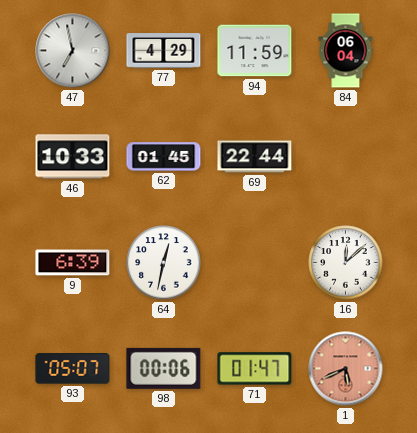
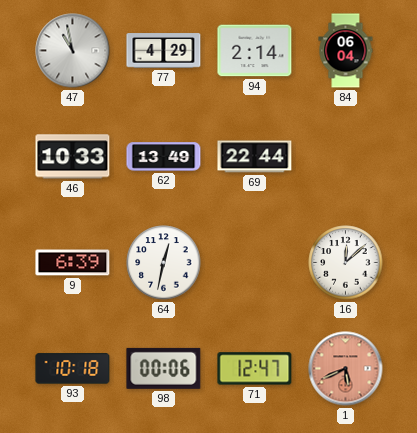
47: 6:58 -> 10:58
94: 11:59 -> 2:14
62: 01:45 -> 13:49
93: 05:07 -> 10:18
71: 01:47 -> 12:47
